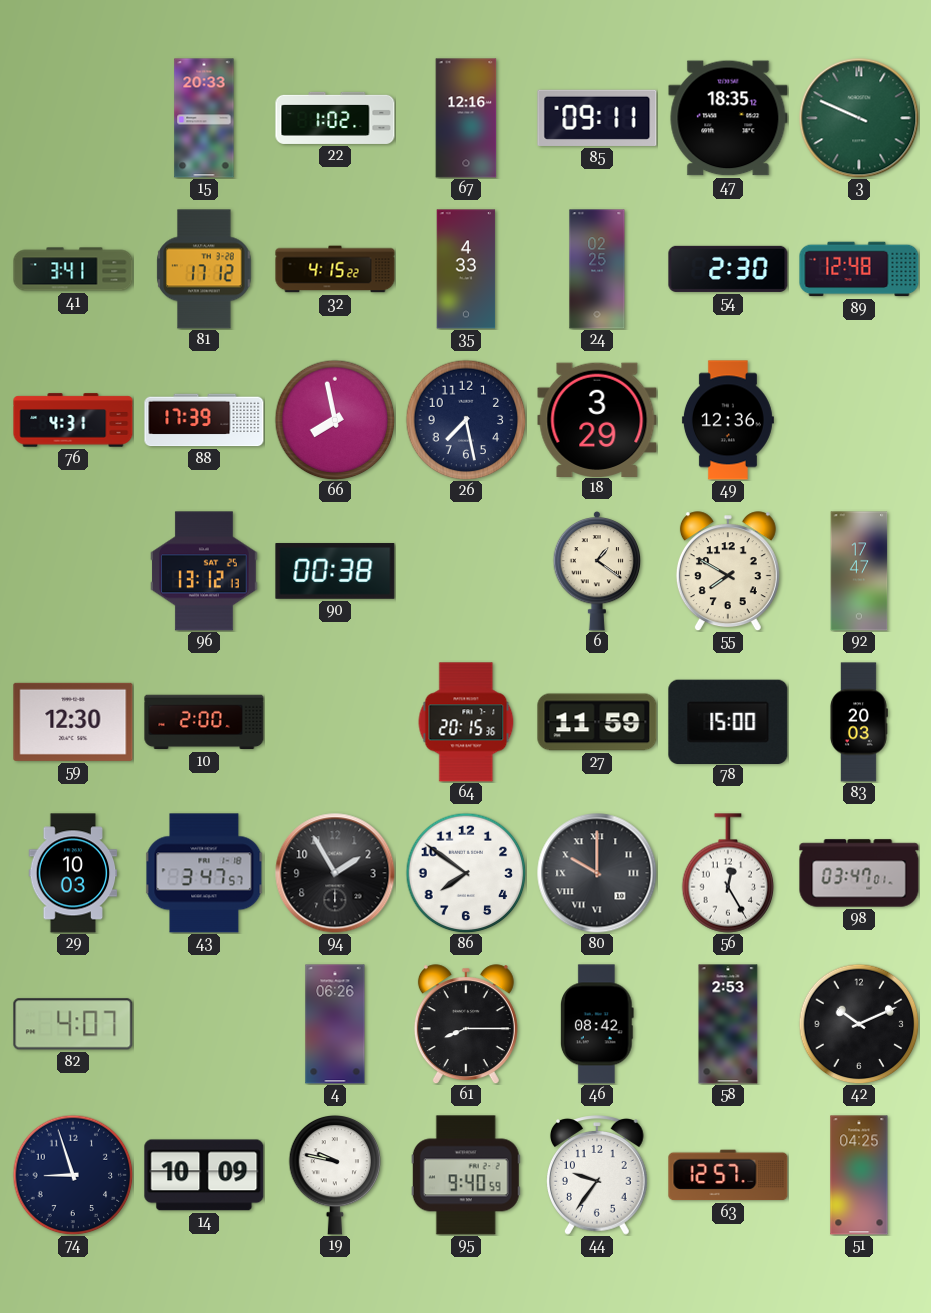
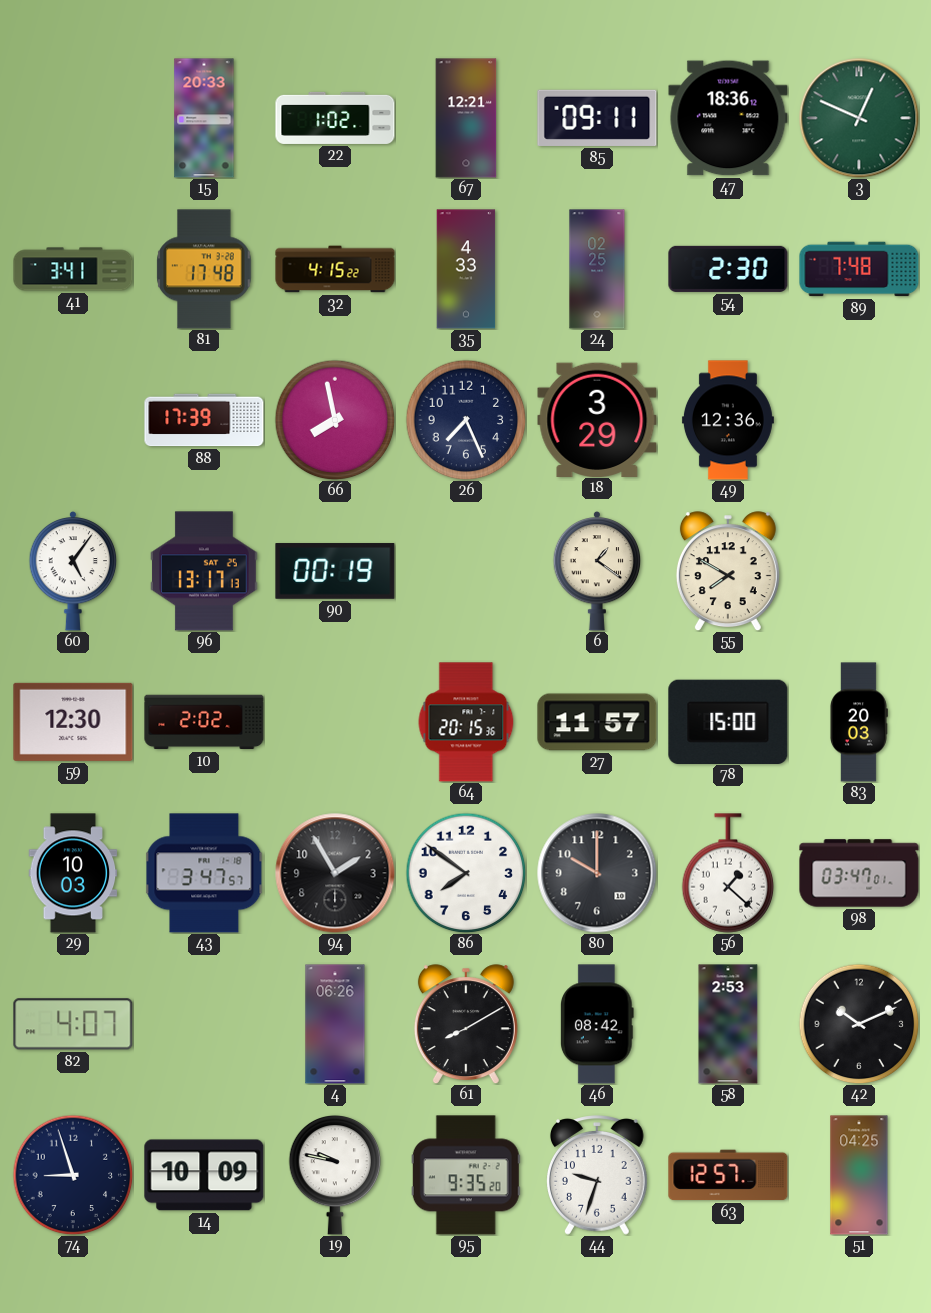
67: 12:16 -> 12:21
47: 18:35 -> 18:36
3: 9:49 -> 12:49
81: 17:12 -> 17:48
89: 12:48 -> 7:48
76: 4:31 -> none
26: 7:28 -> 7:26
60: none -> 5:06
96: 13:12 -> 13:17
90: 00:38 -> 00:19
92: 17:47 -> none
10: 2:00 -> 2:02
27: 11:59 -> 11:57
80 numerals: Roman -> Arabic
56: 12:25 -> 1:22
61: 8:15 -> 8:10
95: 9:40 -> 9:35
44: 9:36 -> 9:33
